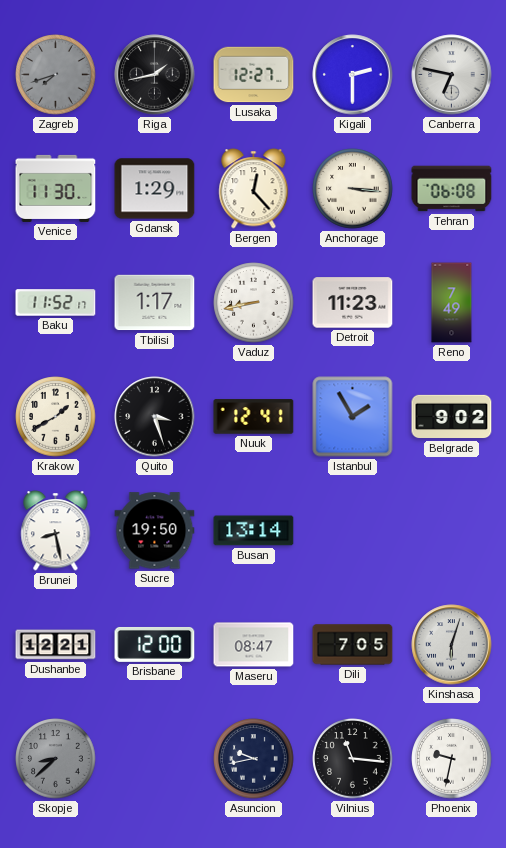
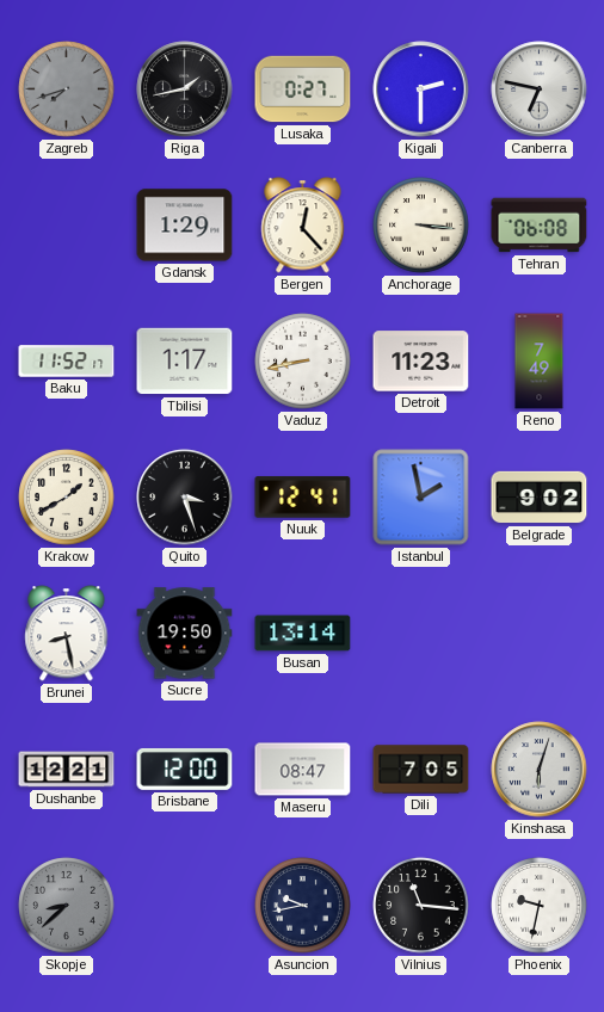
Lusaka: 12:27 -> 0:27
Venice: 11:30 -> none
Istanbul: 1:55 -> 1:58
